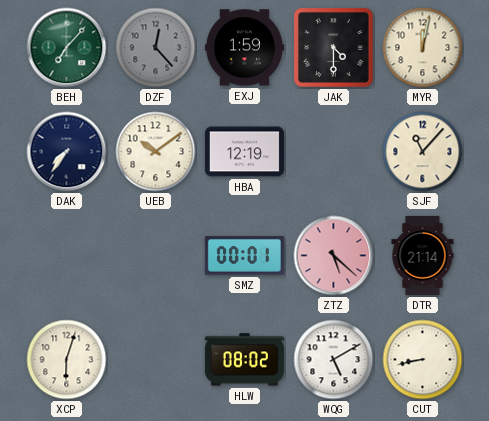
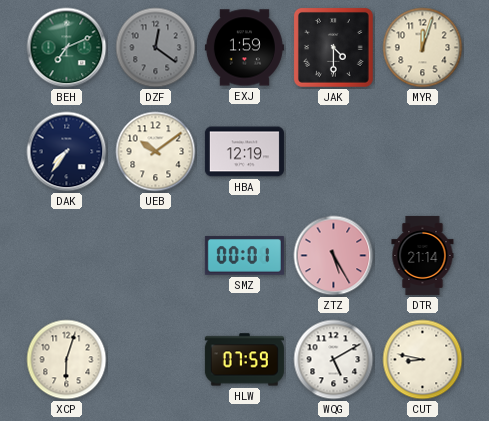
BEH: 7:07 -> 7:11
DZF: 12:23 -> 12:21
MYR: 12:02 -> 12:03
SJF: 11:07 -> none
ZTZ: 5:22 -> 5:25
HLW: 08:02 -> 07:59
CUT: 8:43 -> 8:47
